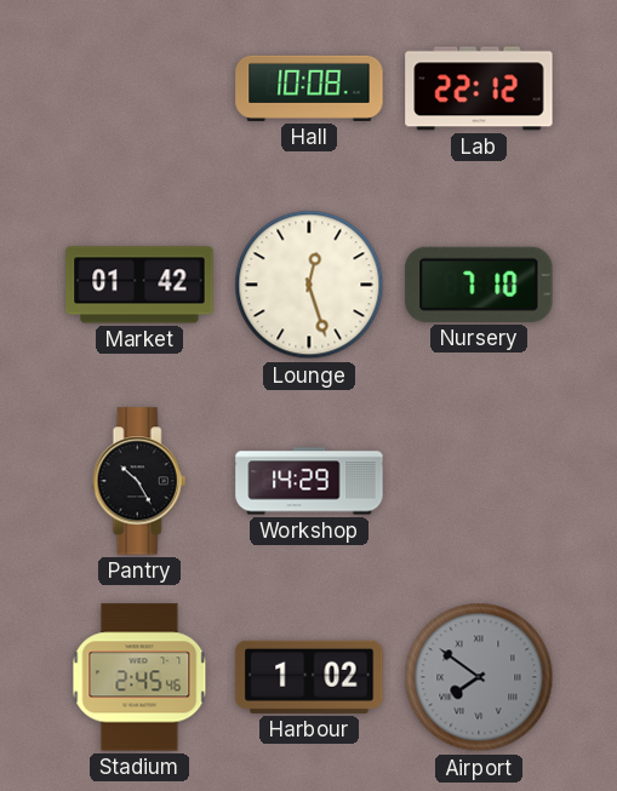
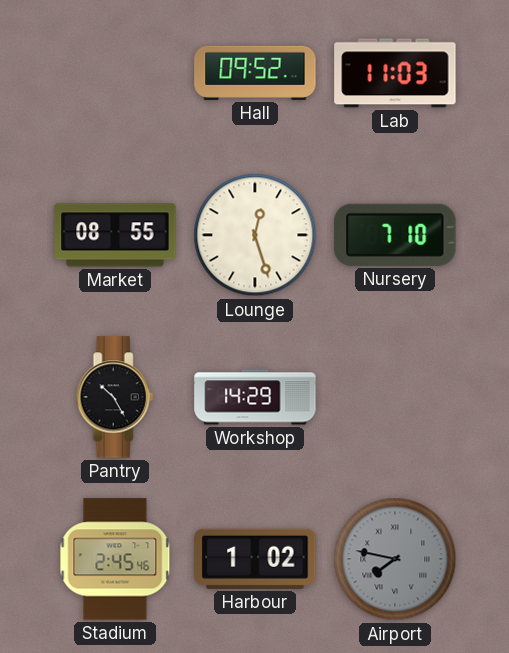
Hall: 10:08 -> 09:52
Lab: 22:12 -> 11:03
Market: 01:42 -> 08:55
Airport: 7:51 -> 7:47
